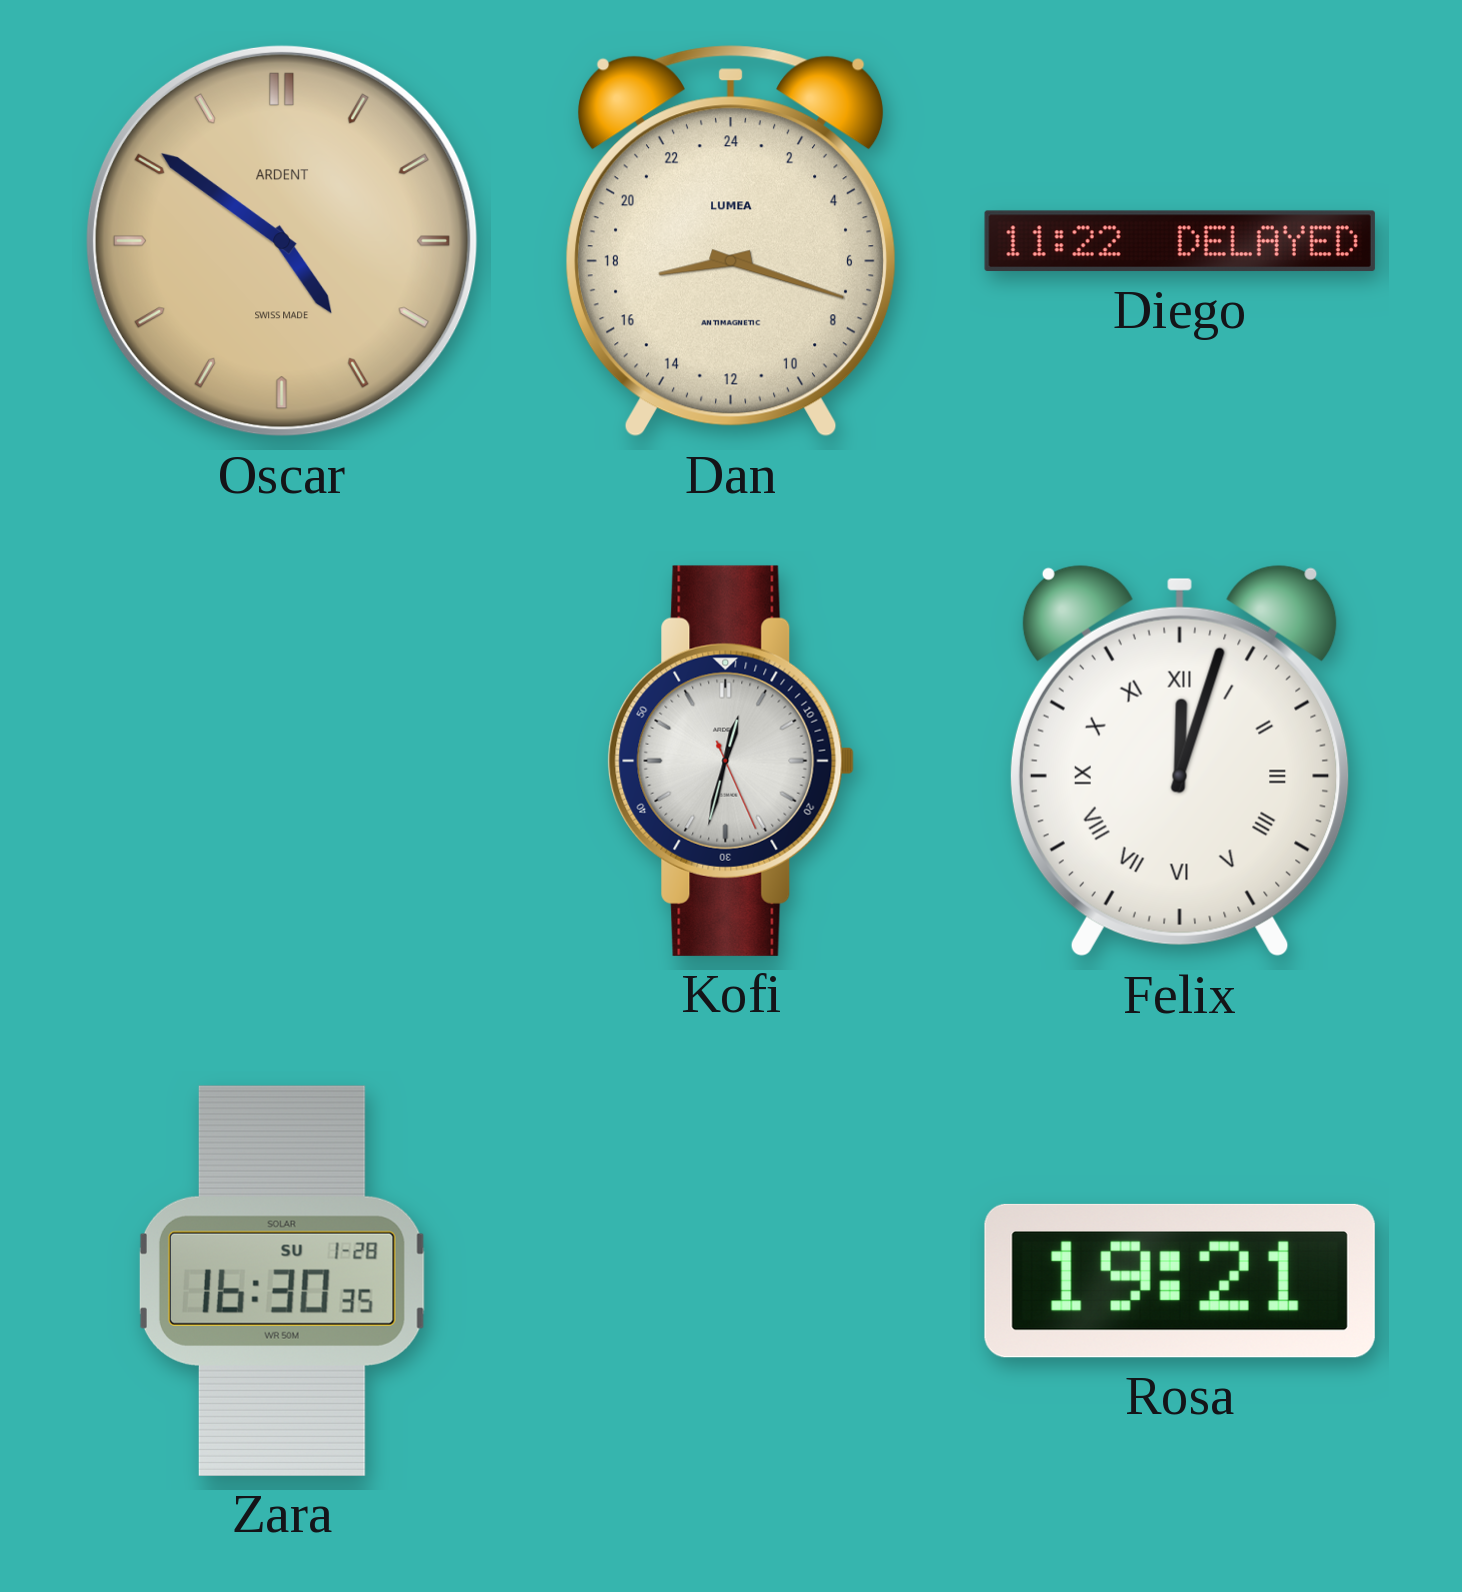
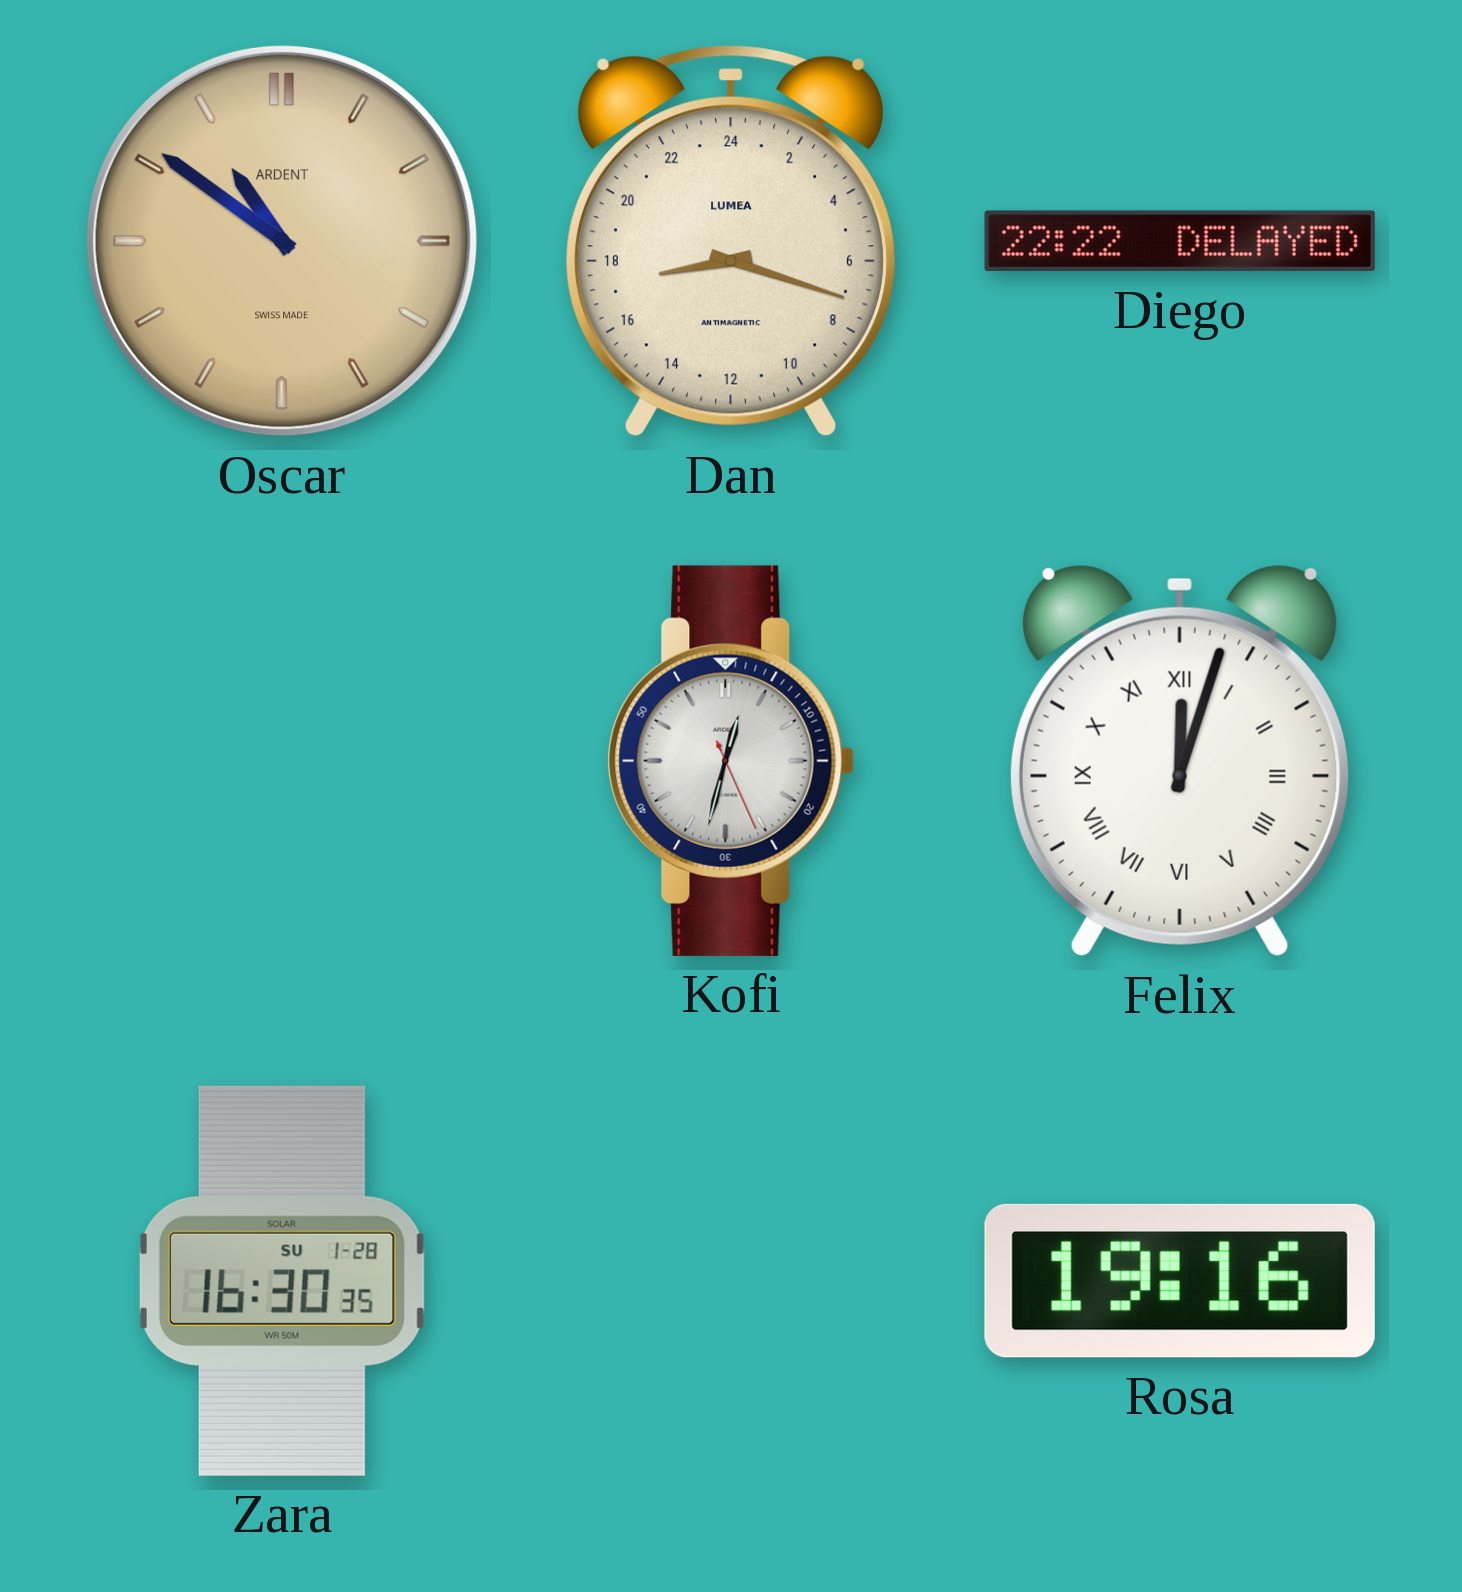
Oscar: 4:51 -> 10:51
Diego: 11:22 -> 22:22
Rosa: 19:21 -> 19:16
